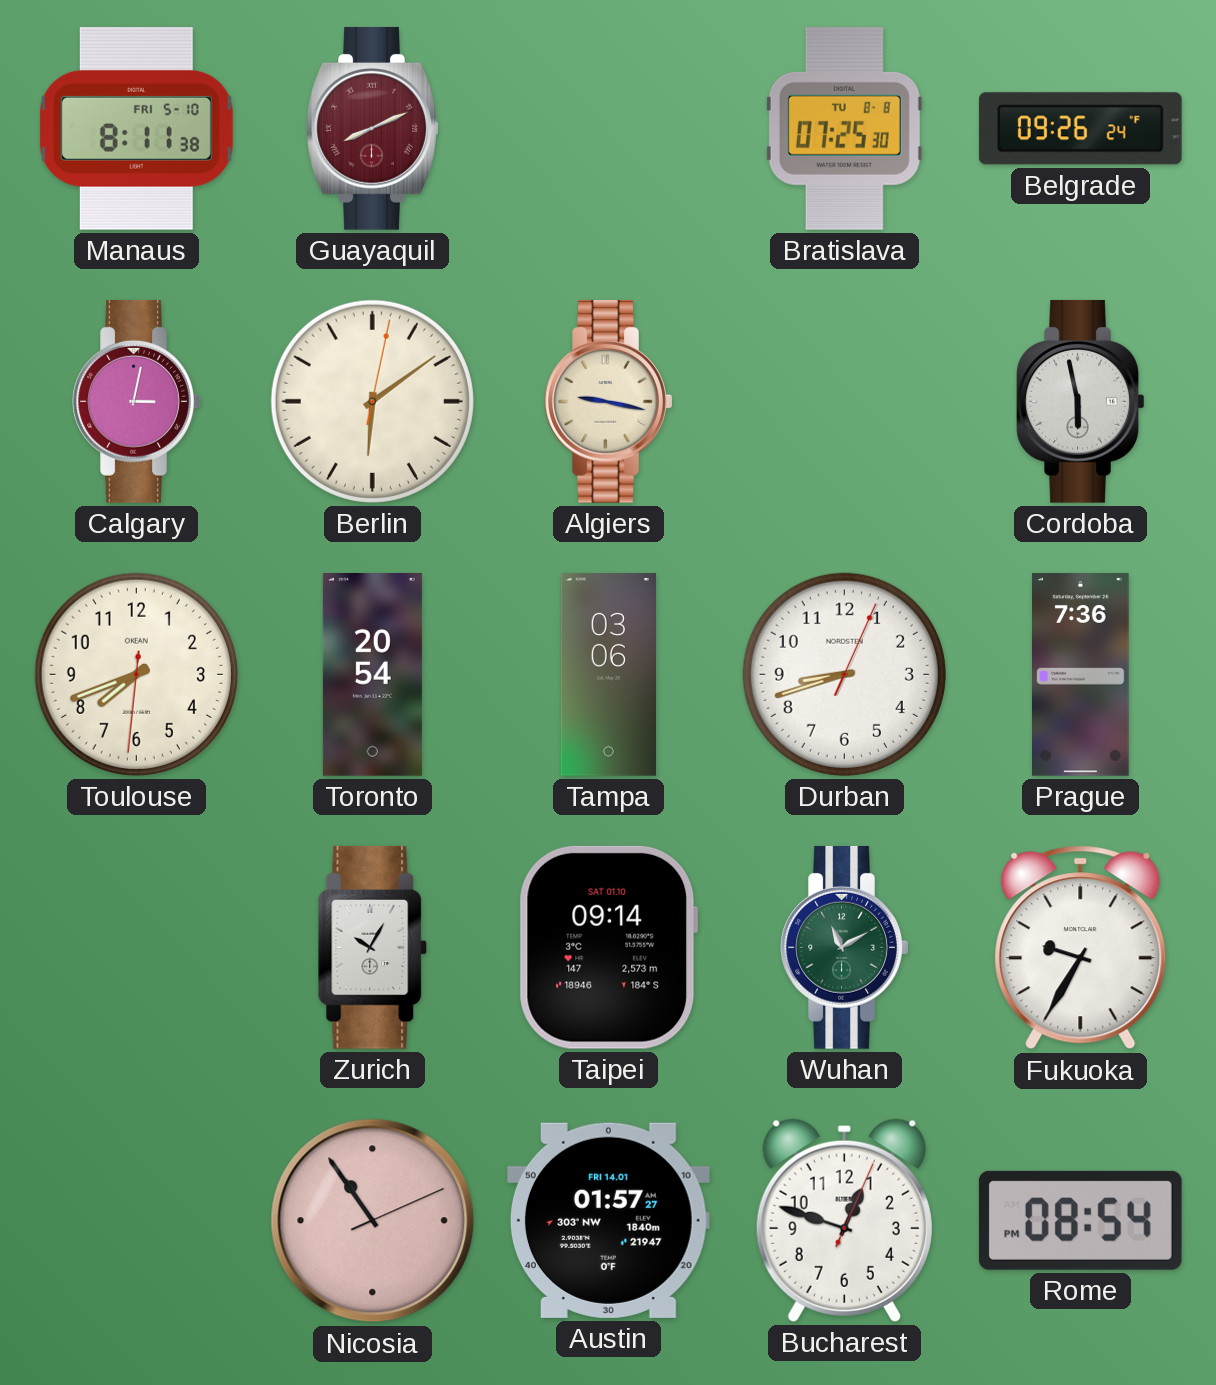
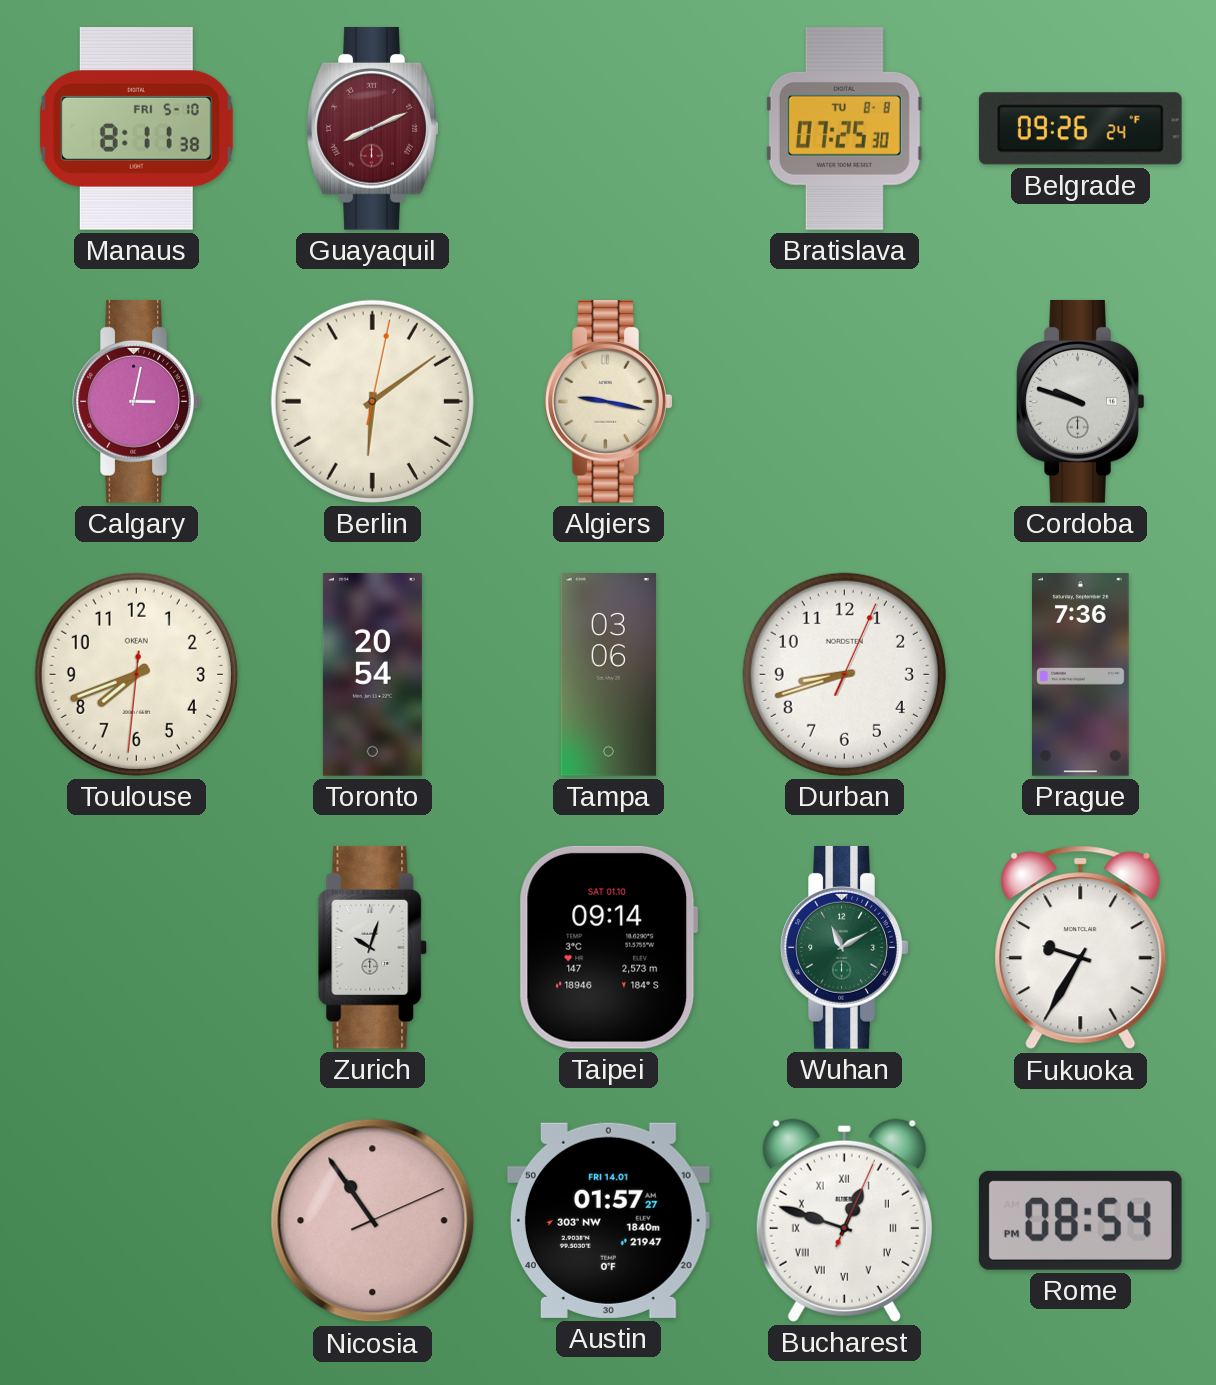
Cordoba: 5:58 -> 9:48
Zurich: 10:05 -> 10:03
Bucharest numerals: Arabic -> Roman
